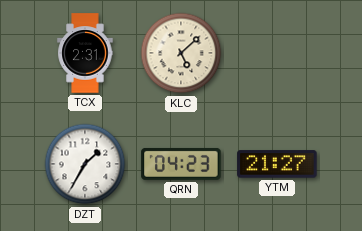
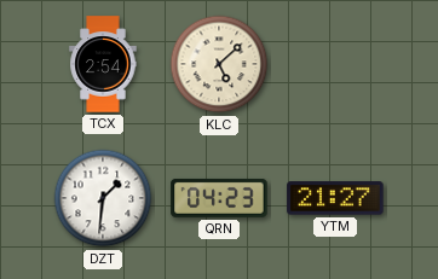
TCX: 2:31 -> 2:54
DZT: 1:35 -> 1:31
